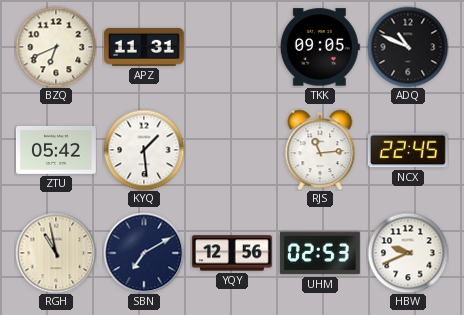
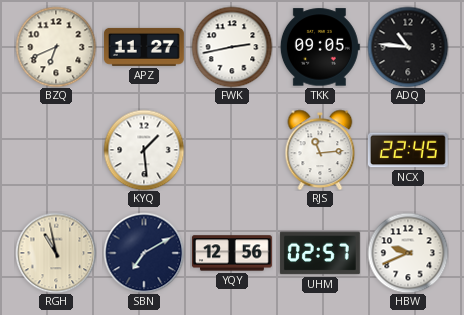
APZ: 11:31 -> 11:27
FWK: none -> 2:43
ADQ: 10:49 -> 10:46
ZTU: 05:42 -> none
UHM: 02:53 -> 02:57
